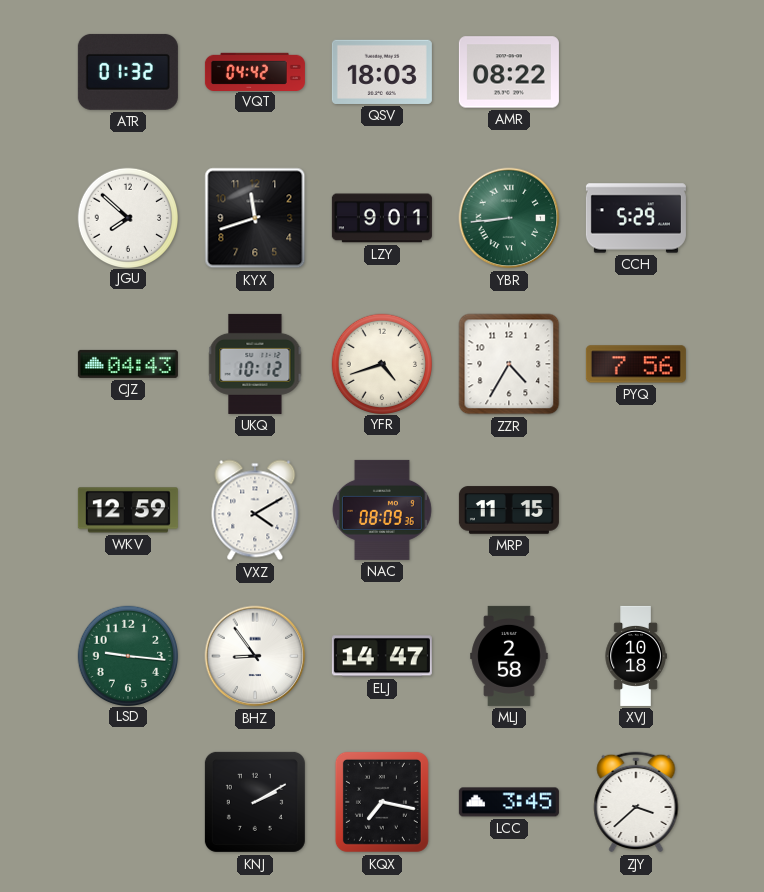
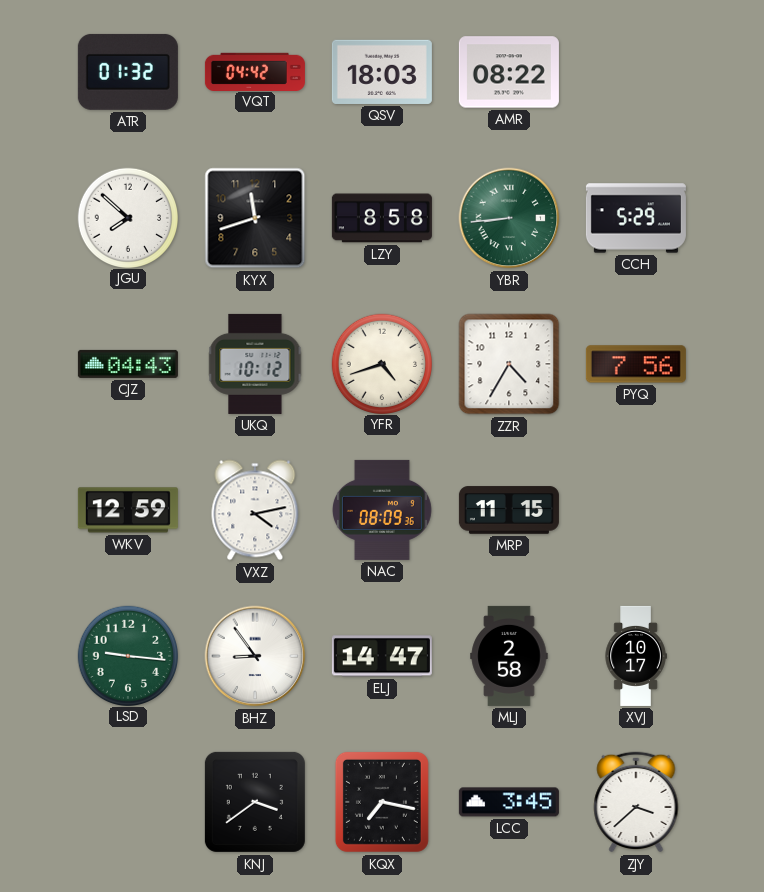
LZY: 9:01 -> 8:58
VXZ: 4:10 -> 4:13
XVJ: 10:18 -> 10:17
KNJ: 2:10 -> 3:39
